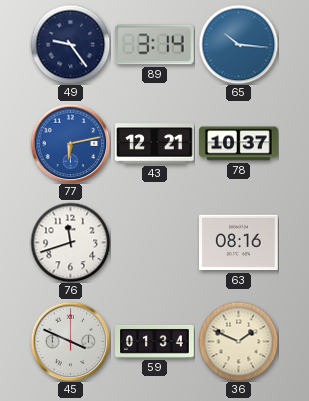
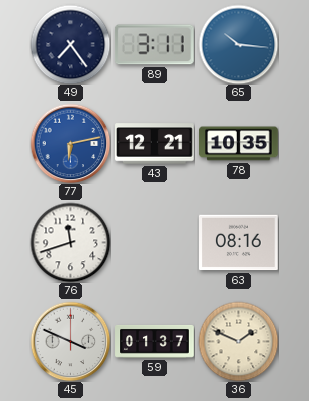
49: 9:24 -> 7:24
89: 3:14 -> 3:11
78: 10:37 -> 10:35
59: 01:34 -> 01:37
